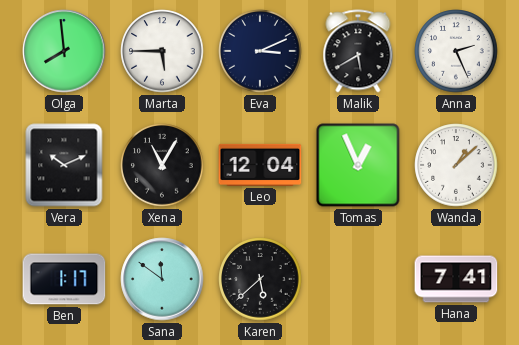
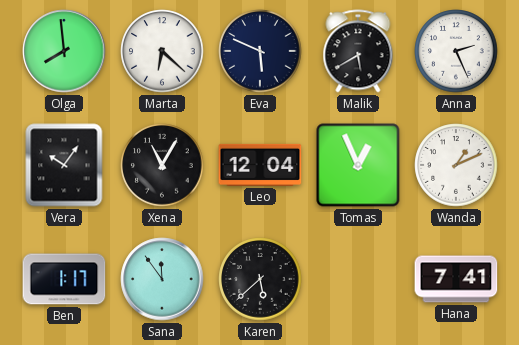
Marta: 5:45 -> 6:22
Eva: 3:11 -> 5:49
Vera: 10:11 -> 10:06
Wanda: 1:08 -> 1:11
Sana: 11:51 -> 11:54
